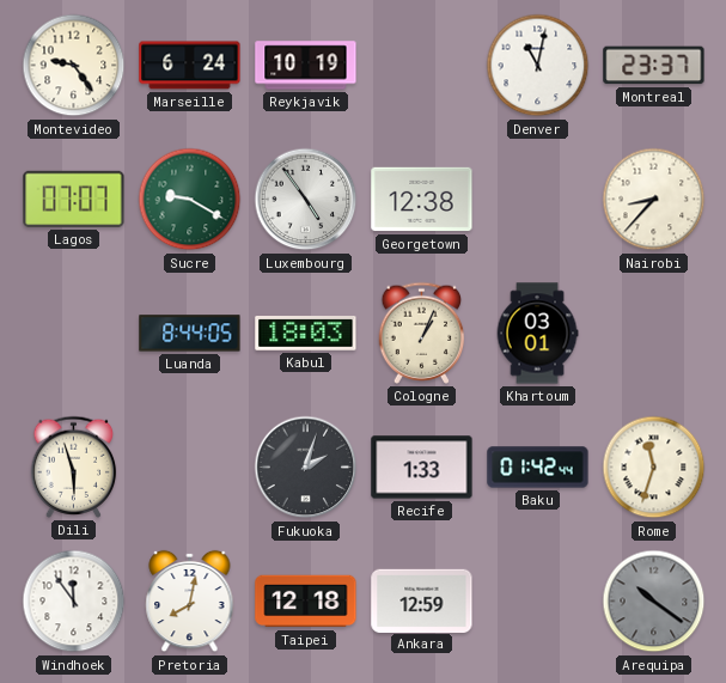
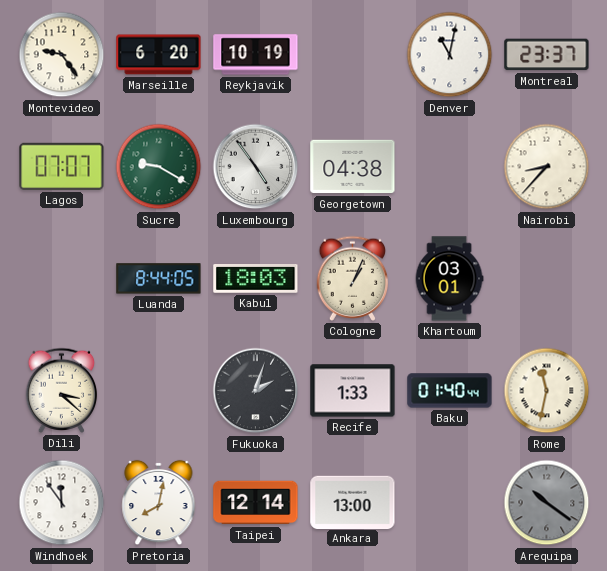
Marseille: 6:24 -> 6:20
Georgetown: 12:38 -> 04:38
Dili: 5:57 -> 3:22
Baku: 01:42 -> 01:40
Rome: 11:33 -> 11:32
Taipei: 12:18 -> 12:14
Ankara: 12:59 -> 13:00
